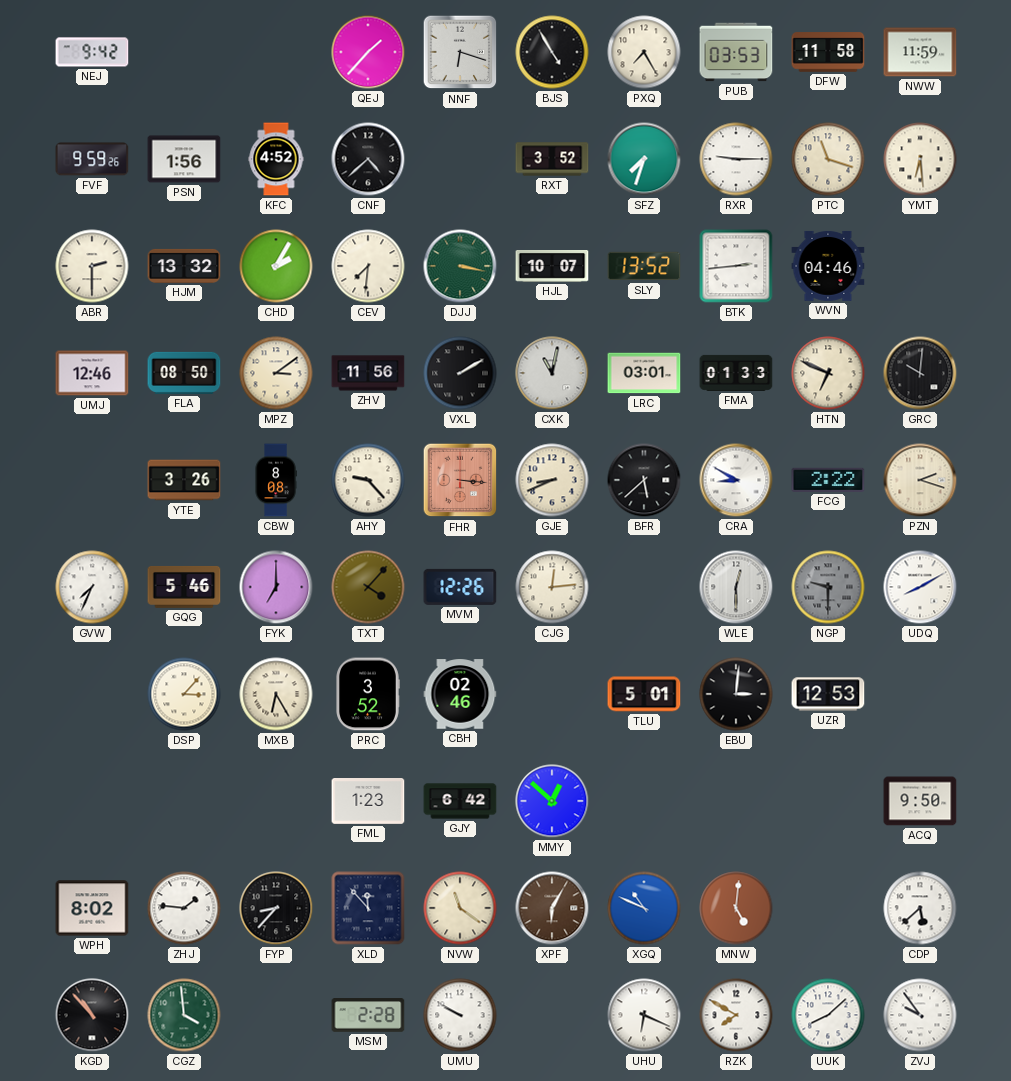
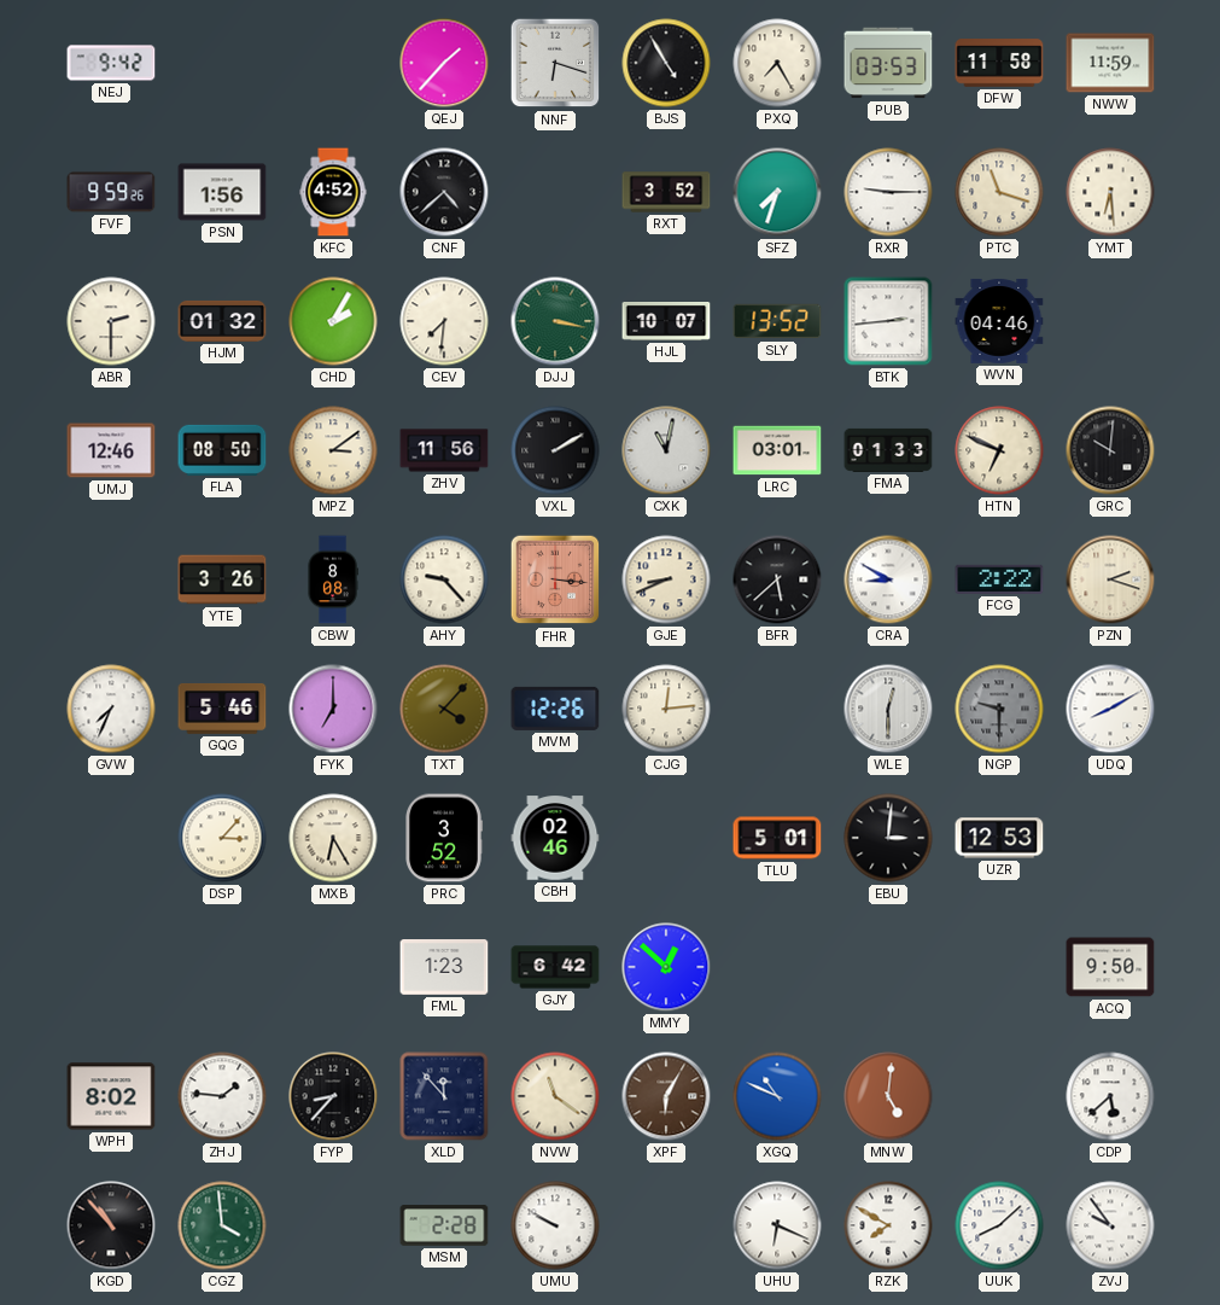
HJM: 13:32 -> 01:32
